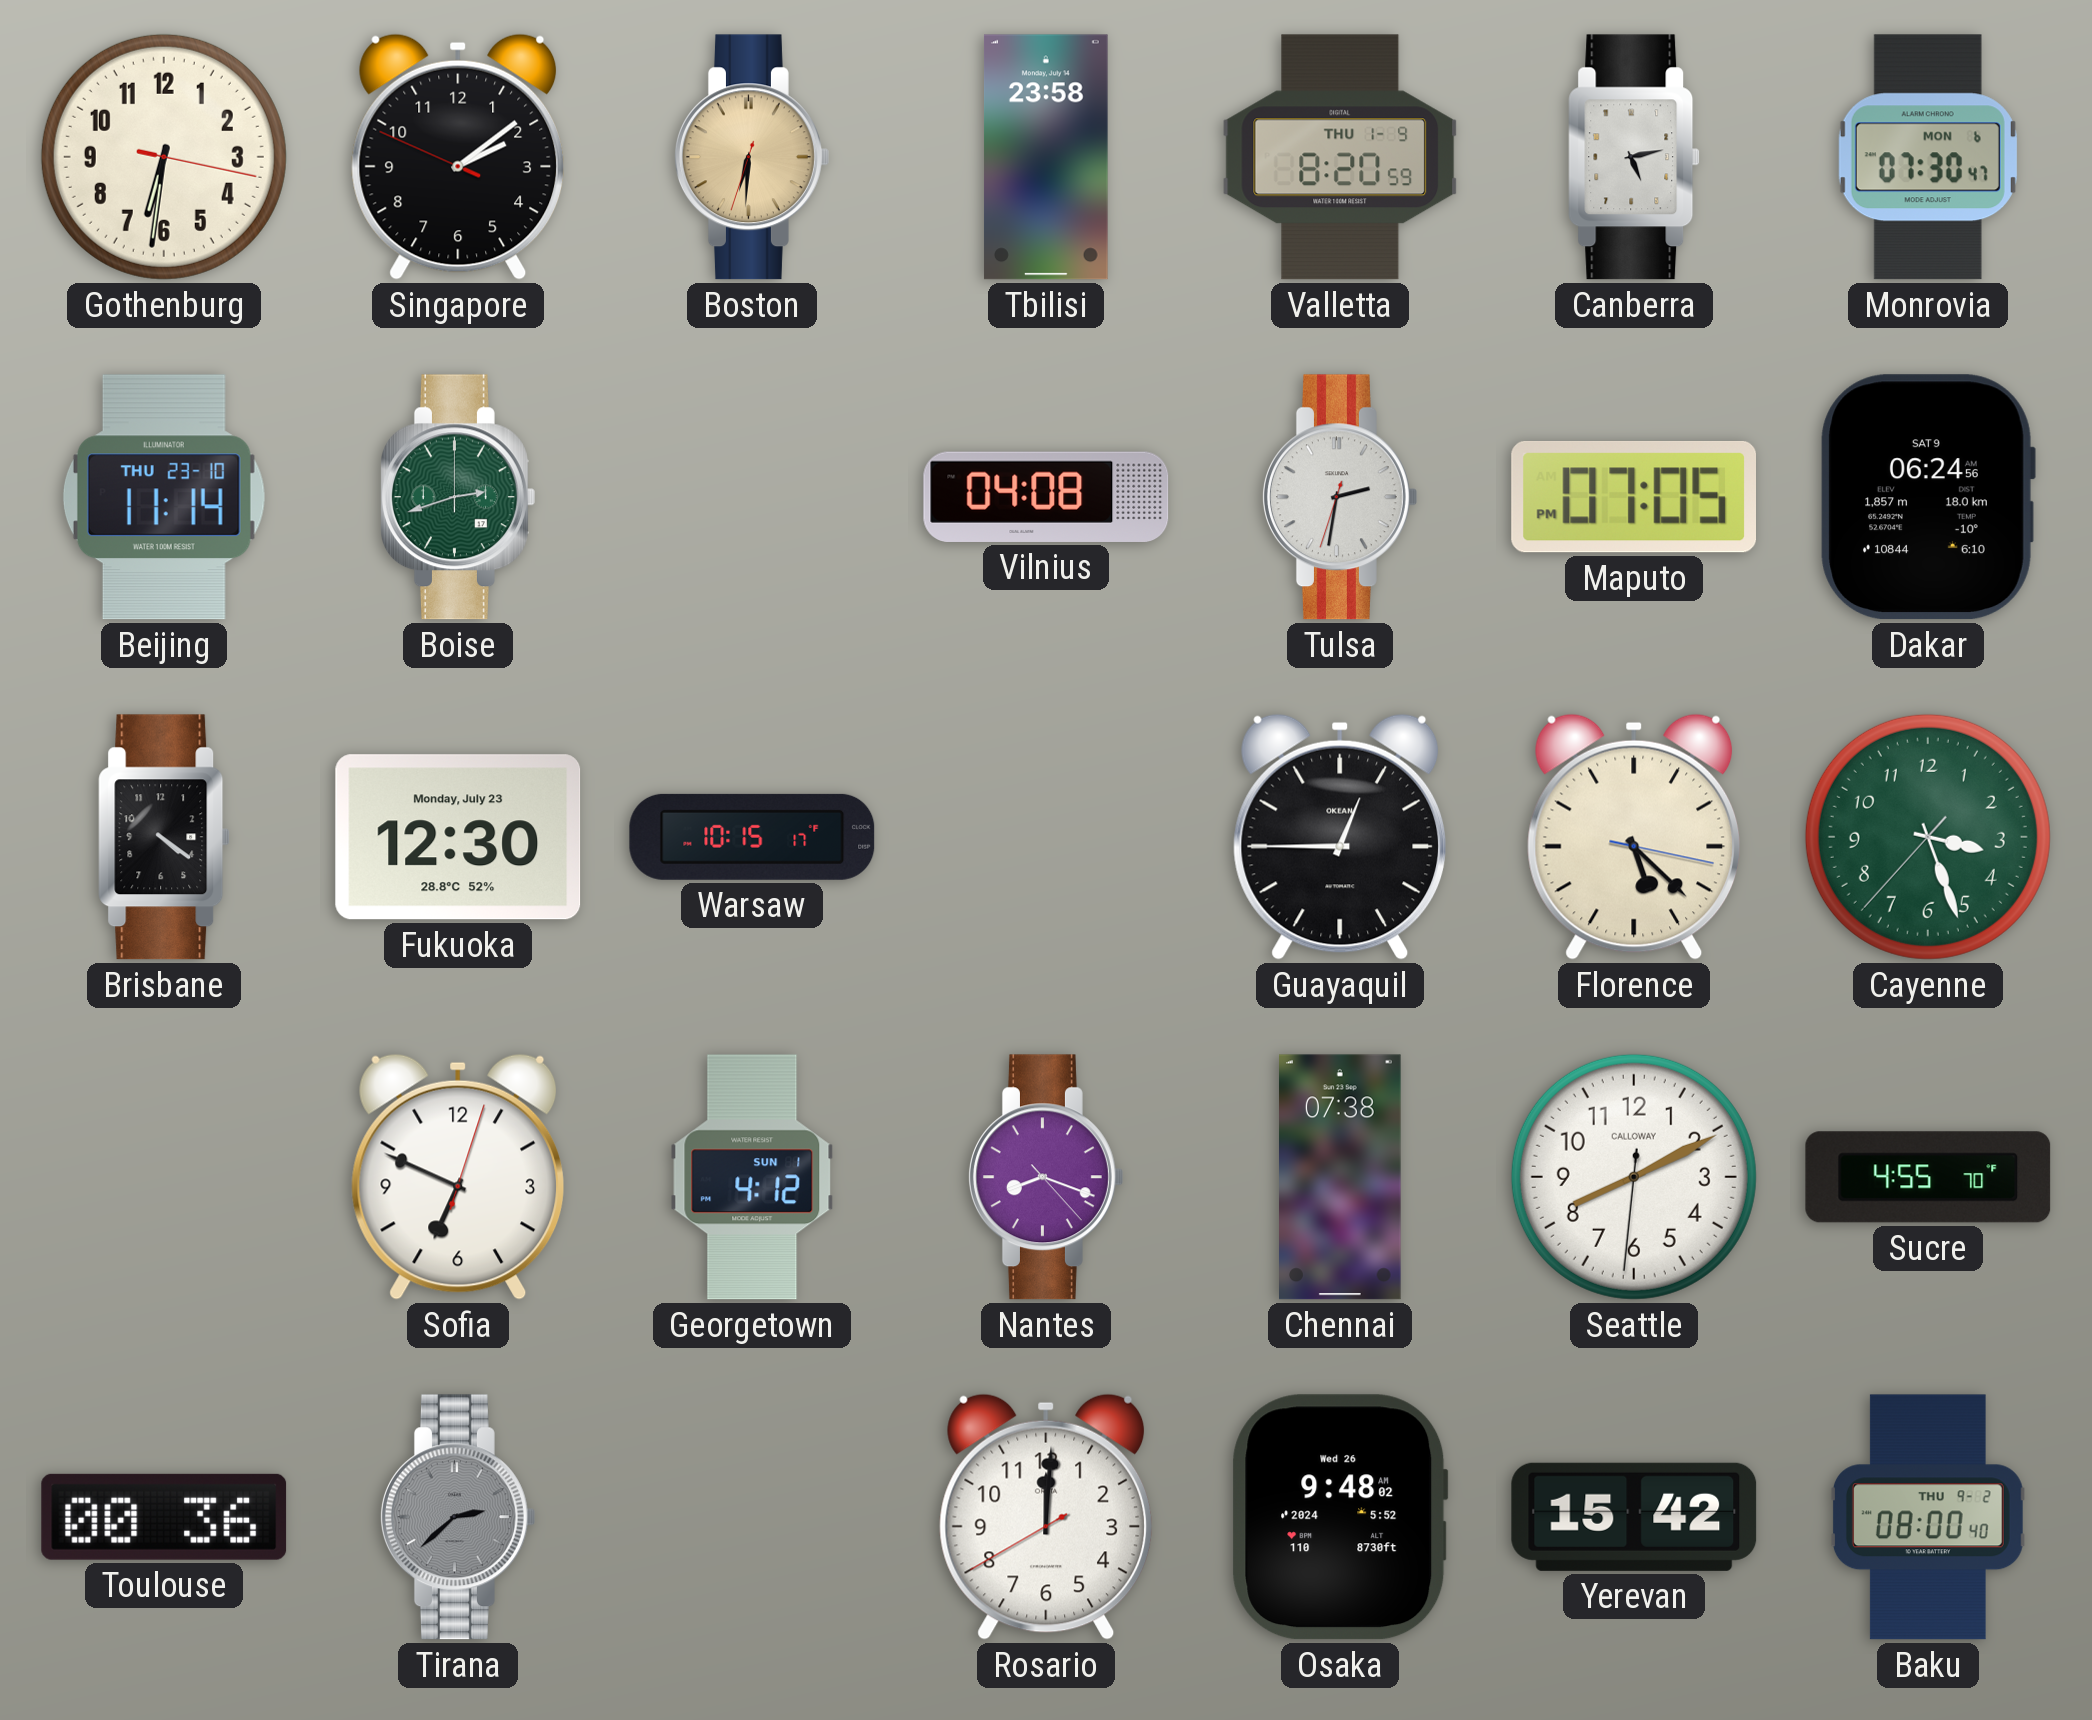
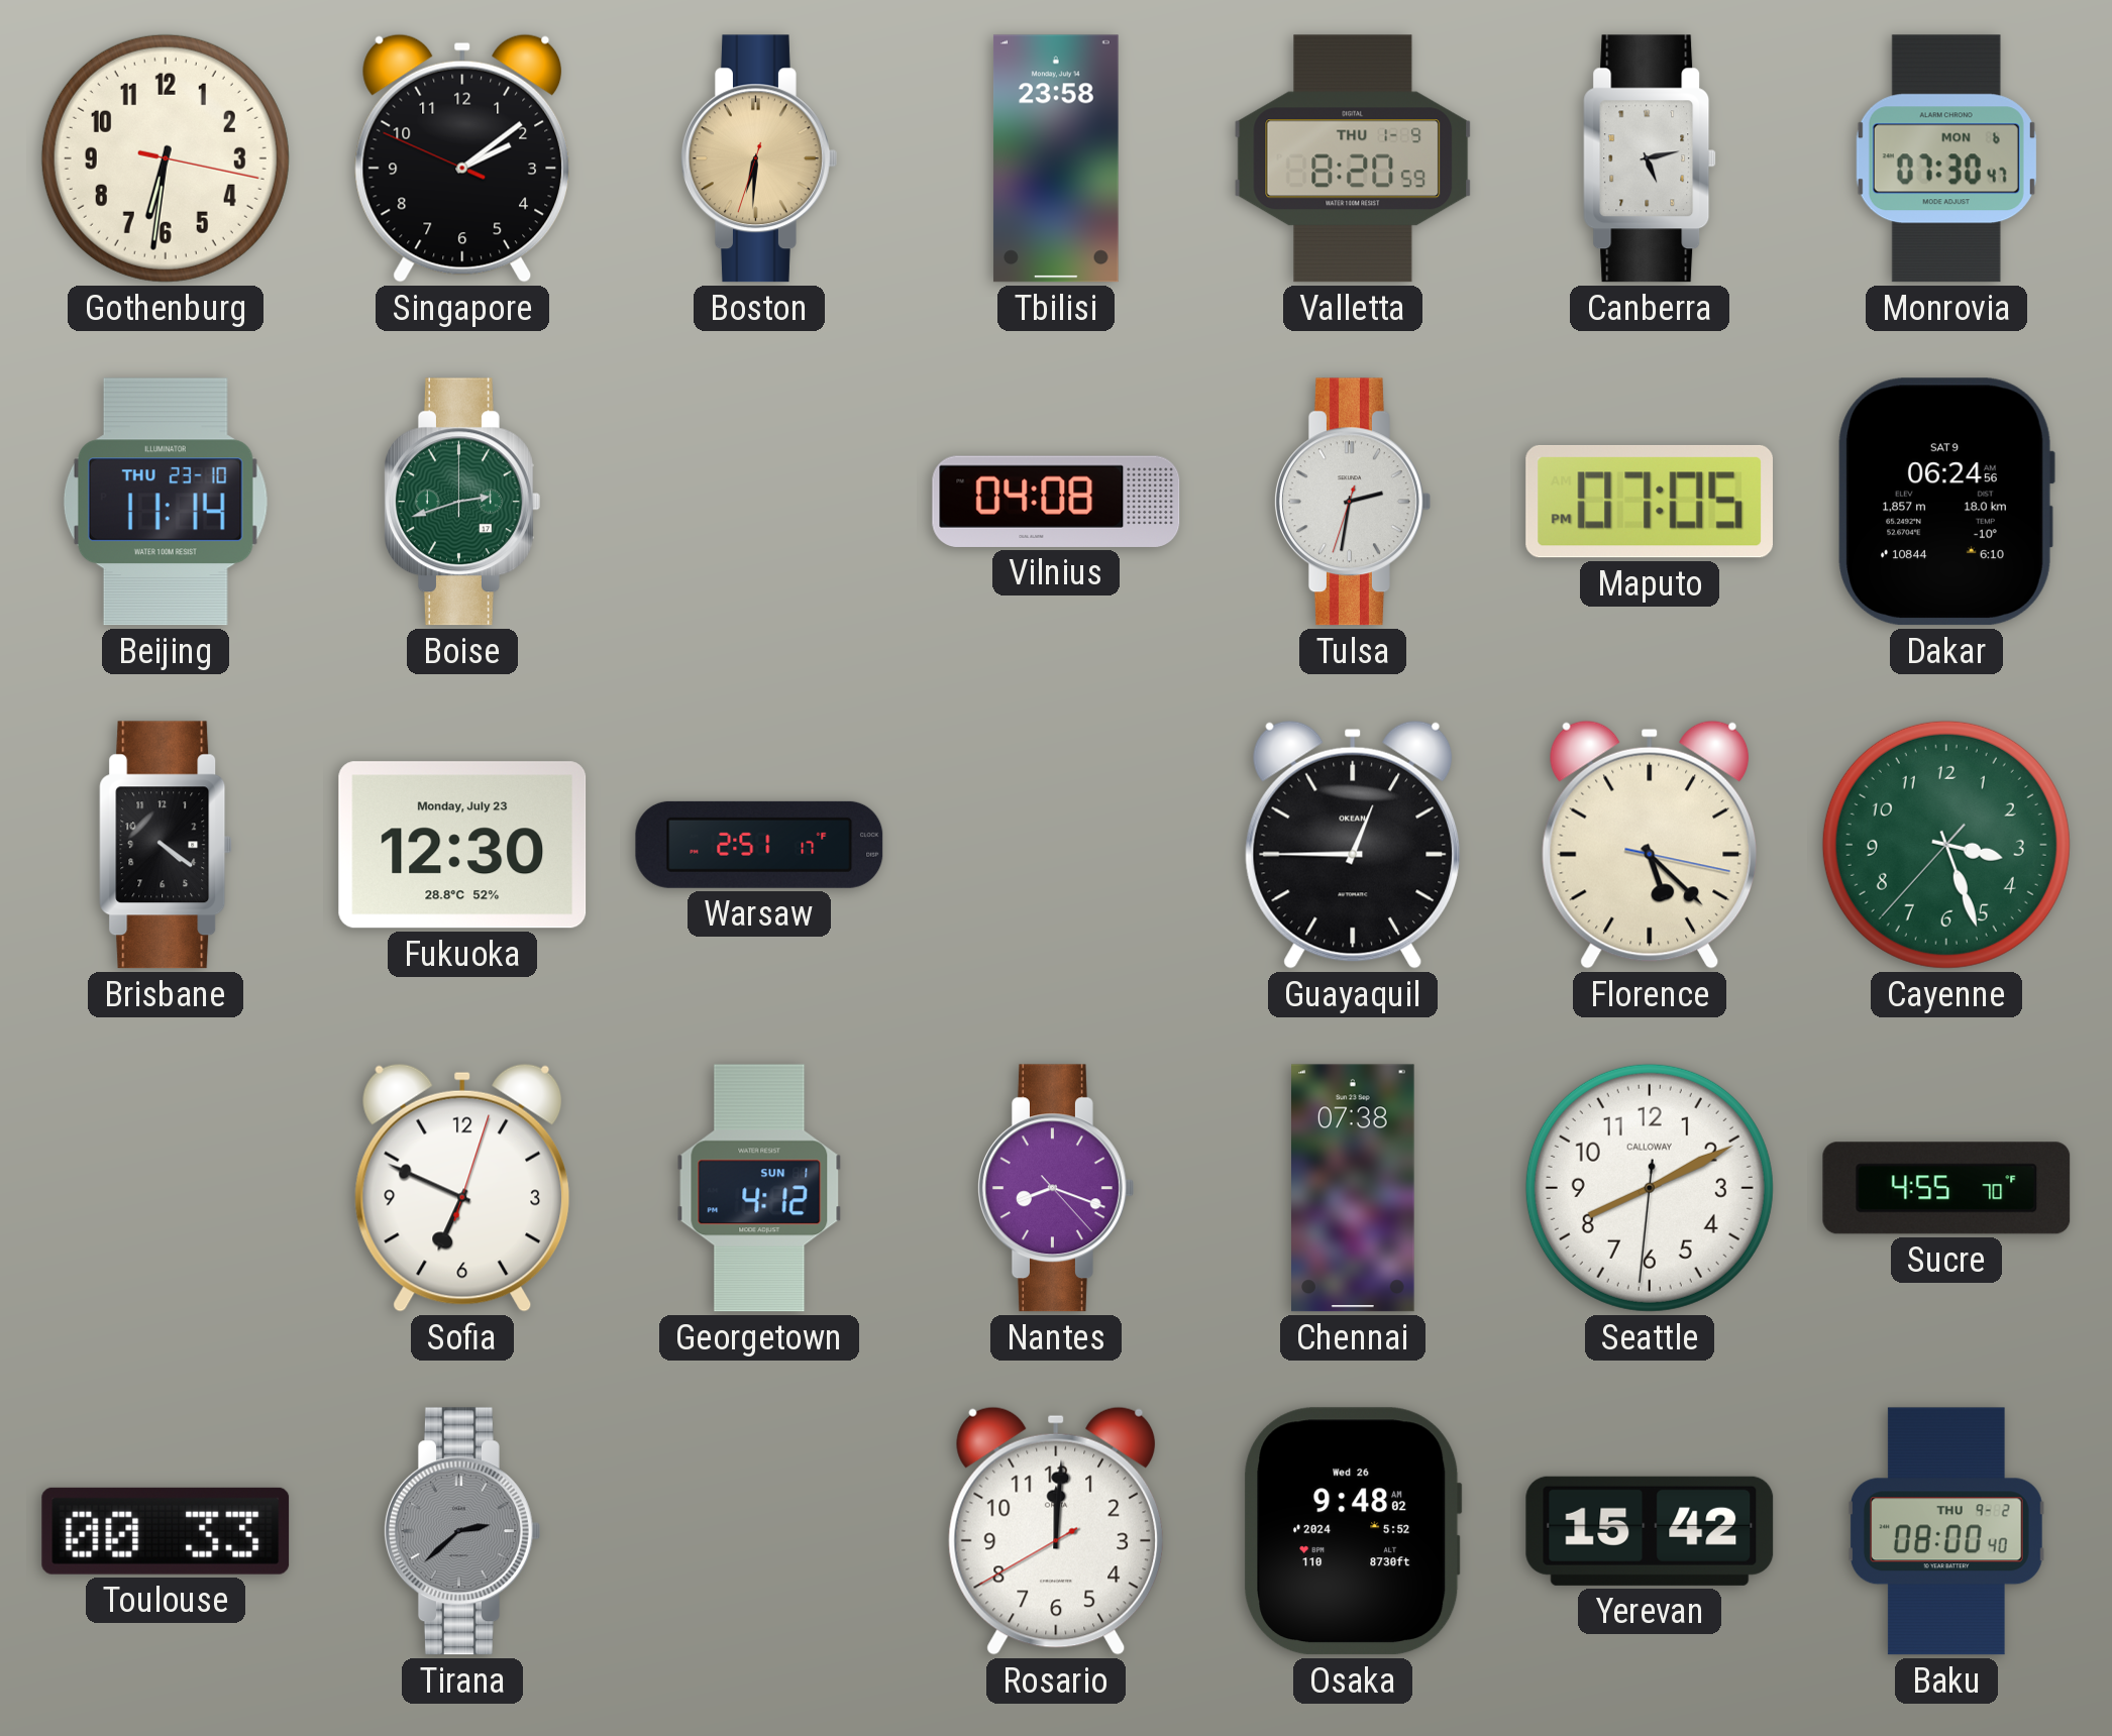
Warsaw: 10:15 -> 2:51
Toulouse: 00:36 -> 00:33
